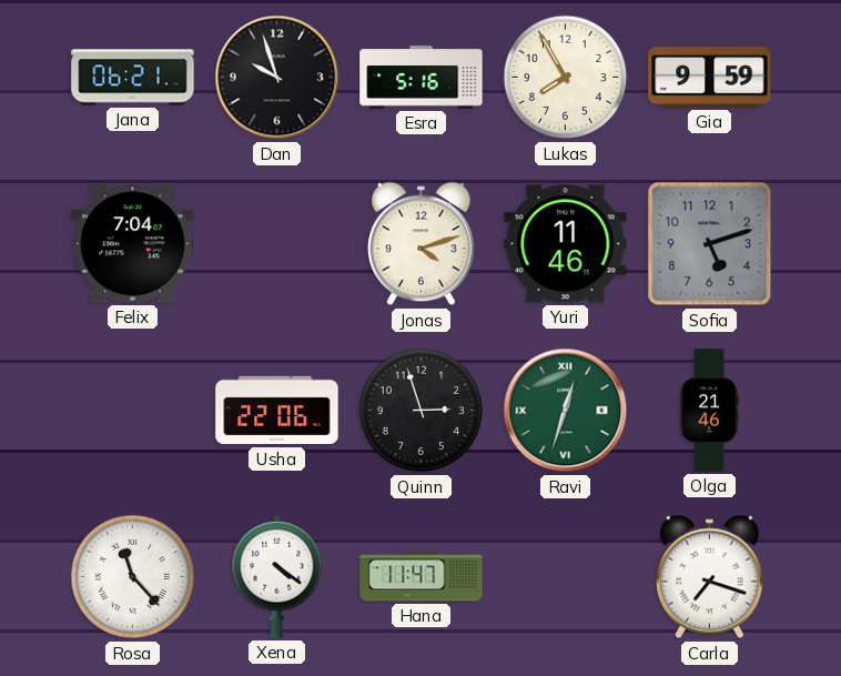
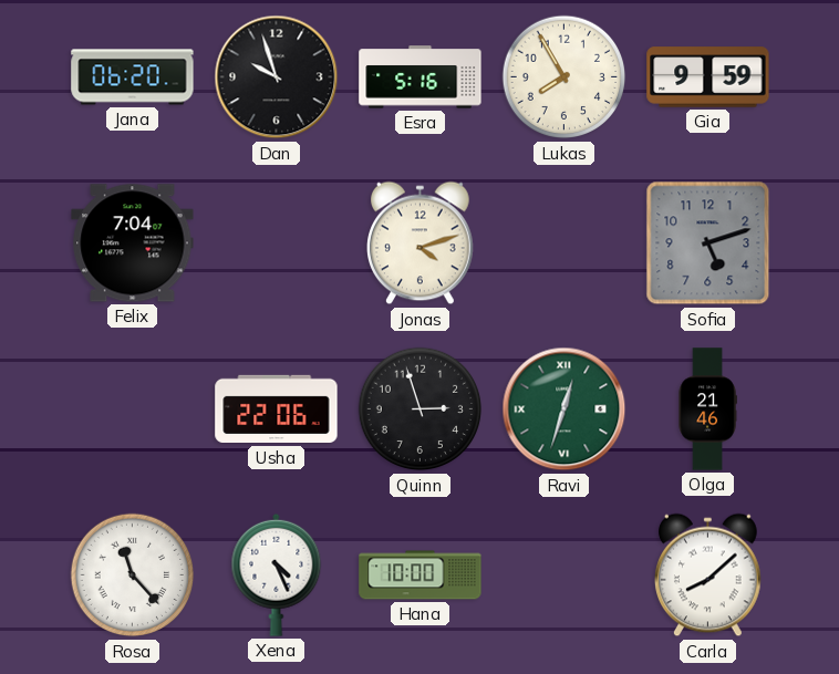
Jana: 06:21 -> 06:20
Yuri: 11:46 -> none
Xena: 4:21 -> 4:26
Hana: 11:47 -> 10:00
Carla: 7:18 -> 8:08
